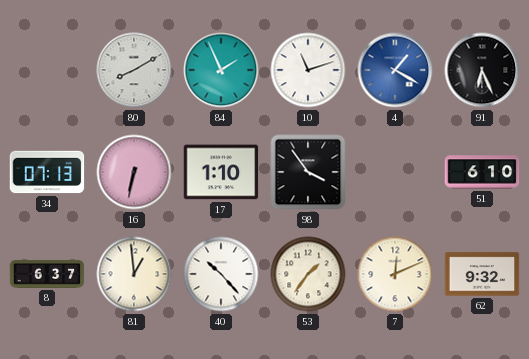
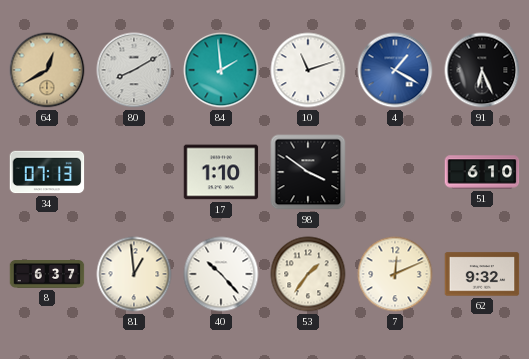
64: none -> 12:40
84: 1:56 -> 1:59
16: 6:32 -> none
98: 3:54 -> 3:51
